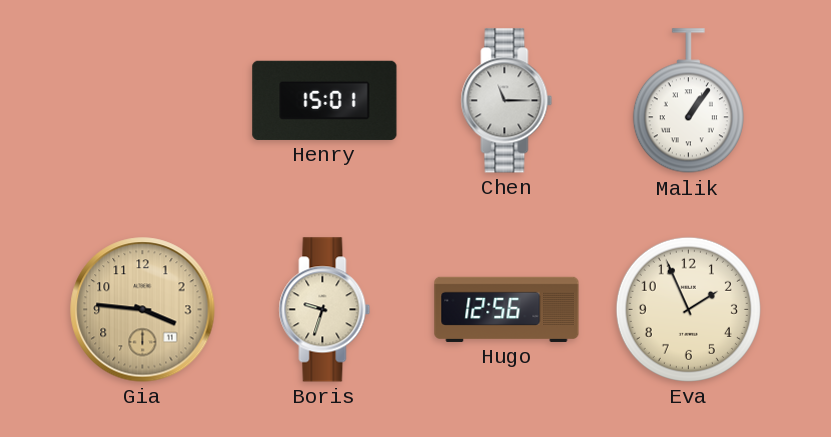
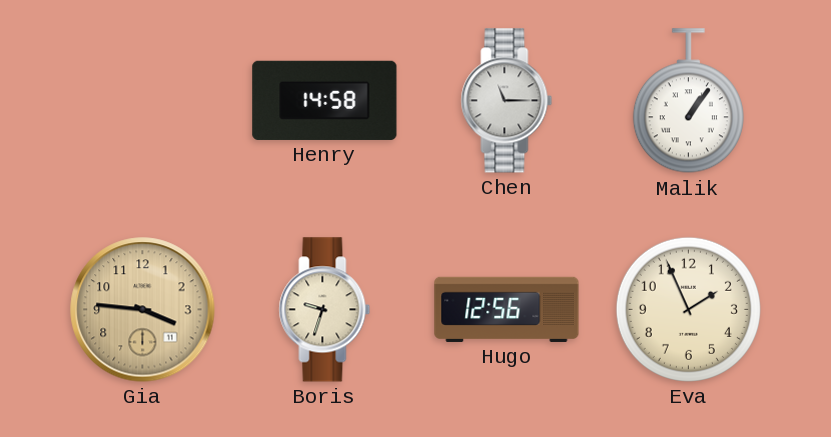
Henry: 15:01 -> 14:58
